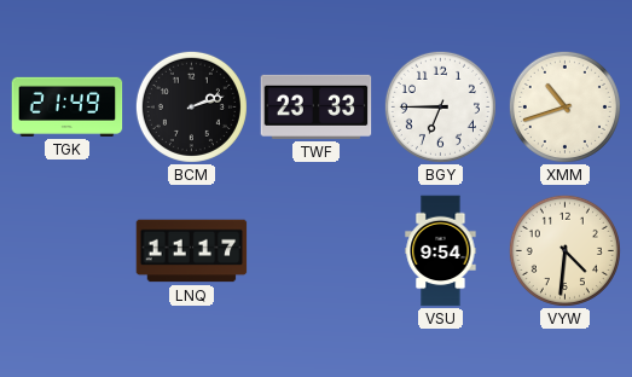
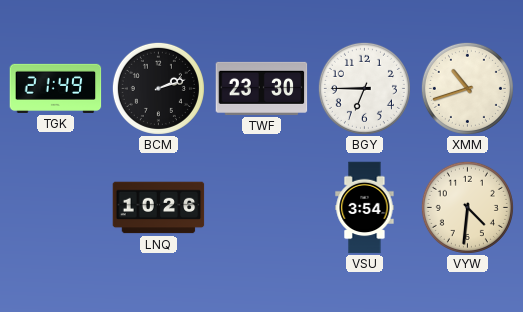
TWF: 23:33 -> 23:30
LNQ: 11:17 -> 10:26
VSU: 9:54 -> 3:54
